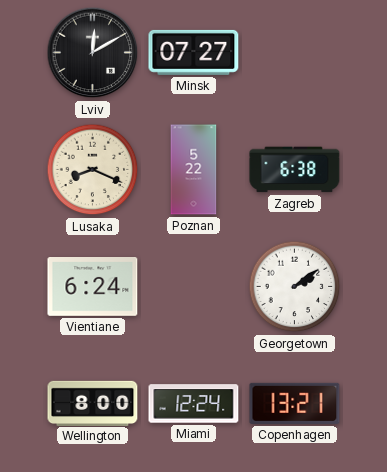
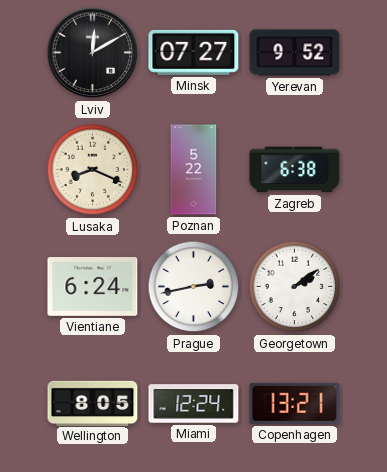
Yerevan: none -> 9:52
Prague: none -> 2:43
Wellington: 8:00 -> 8:05
